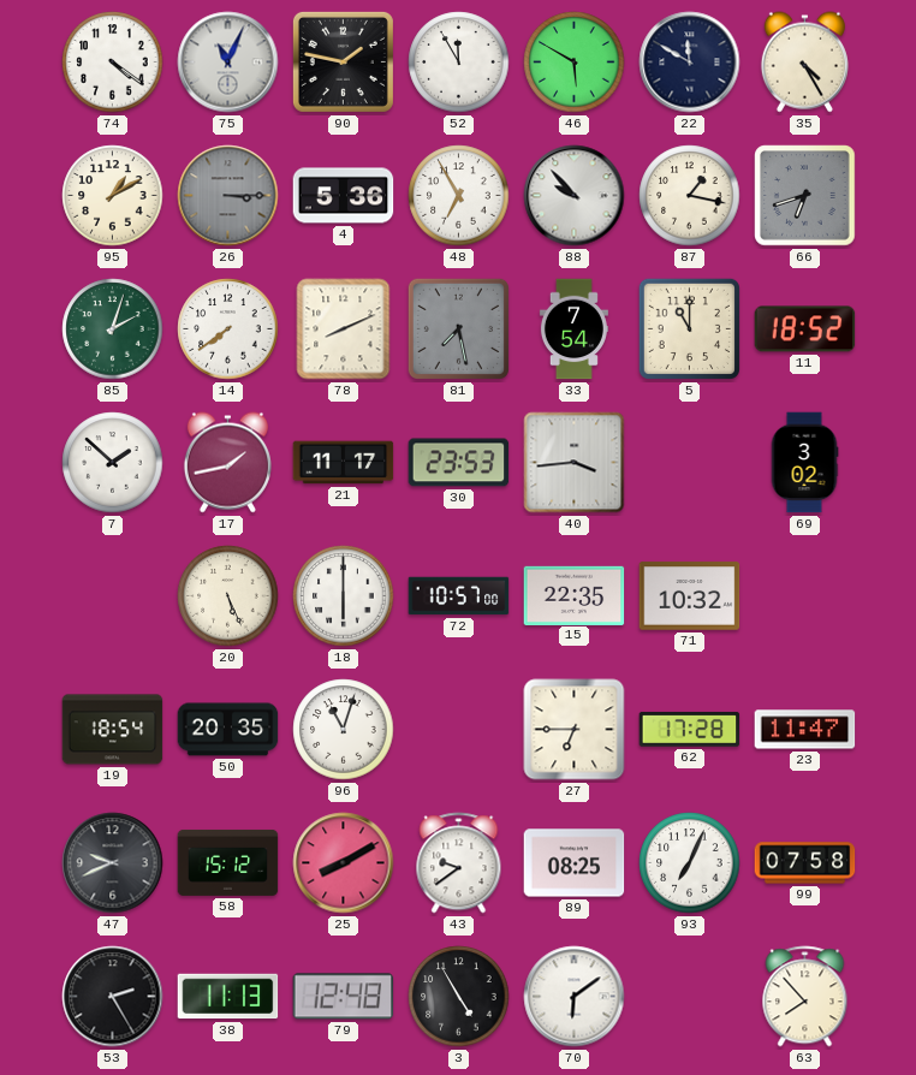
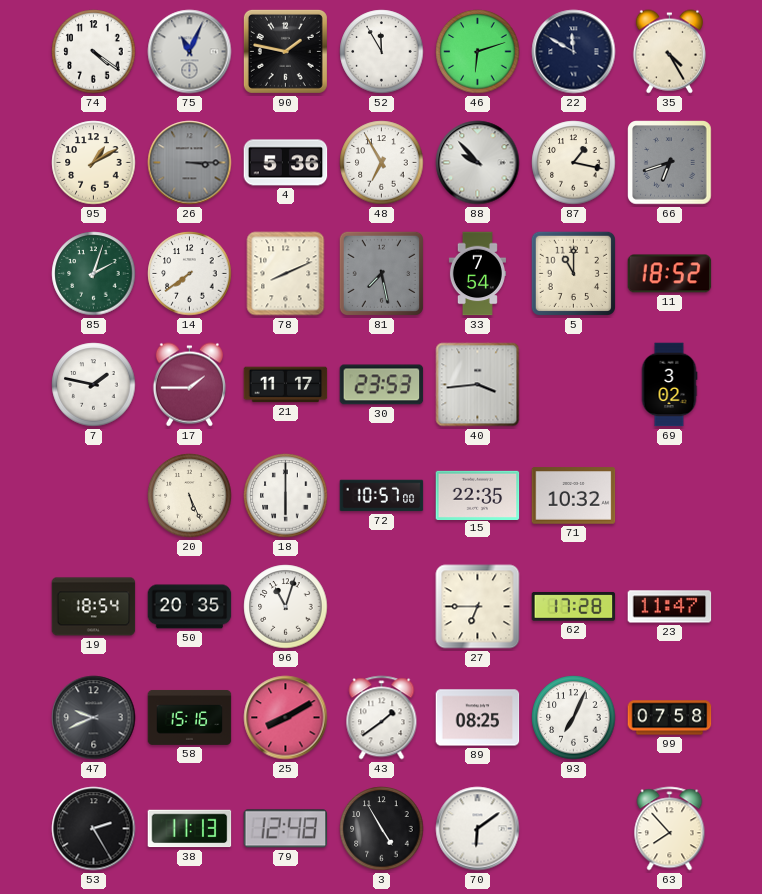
46: 5:50 -> 6:12
7: 1:52 -> 1:47
17: 1:43 -> 1:45
58: 15:12 -> 15:16
43: 9:39 -> 1:39
